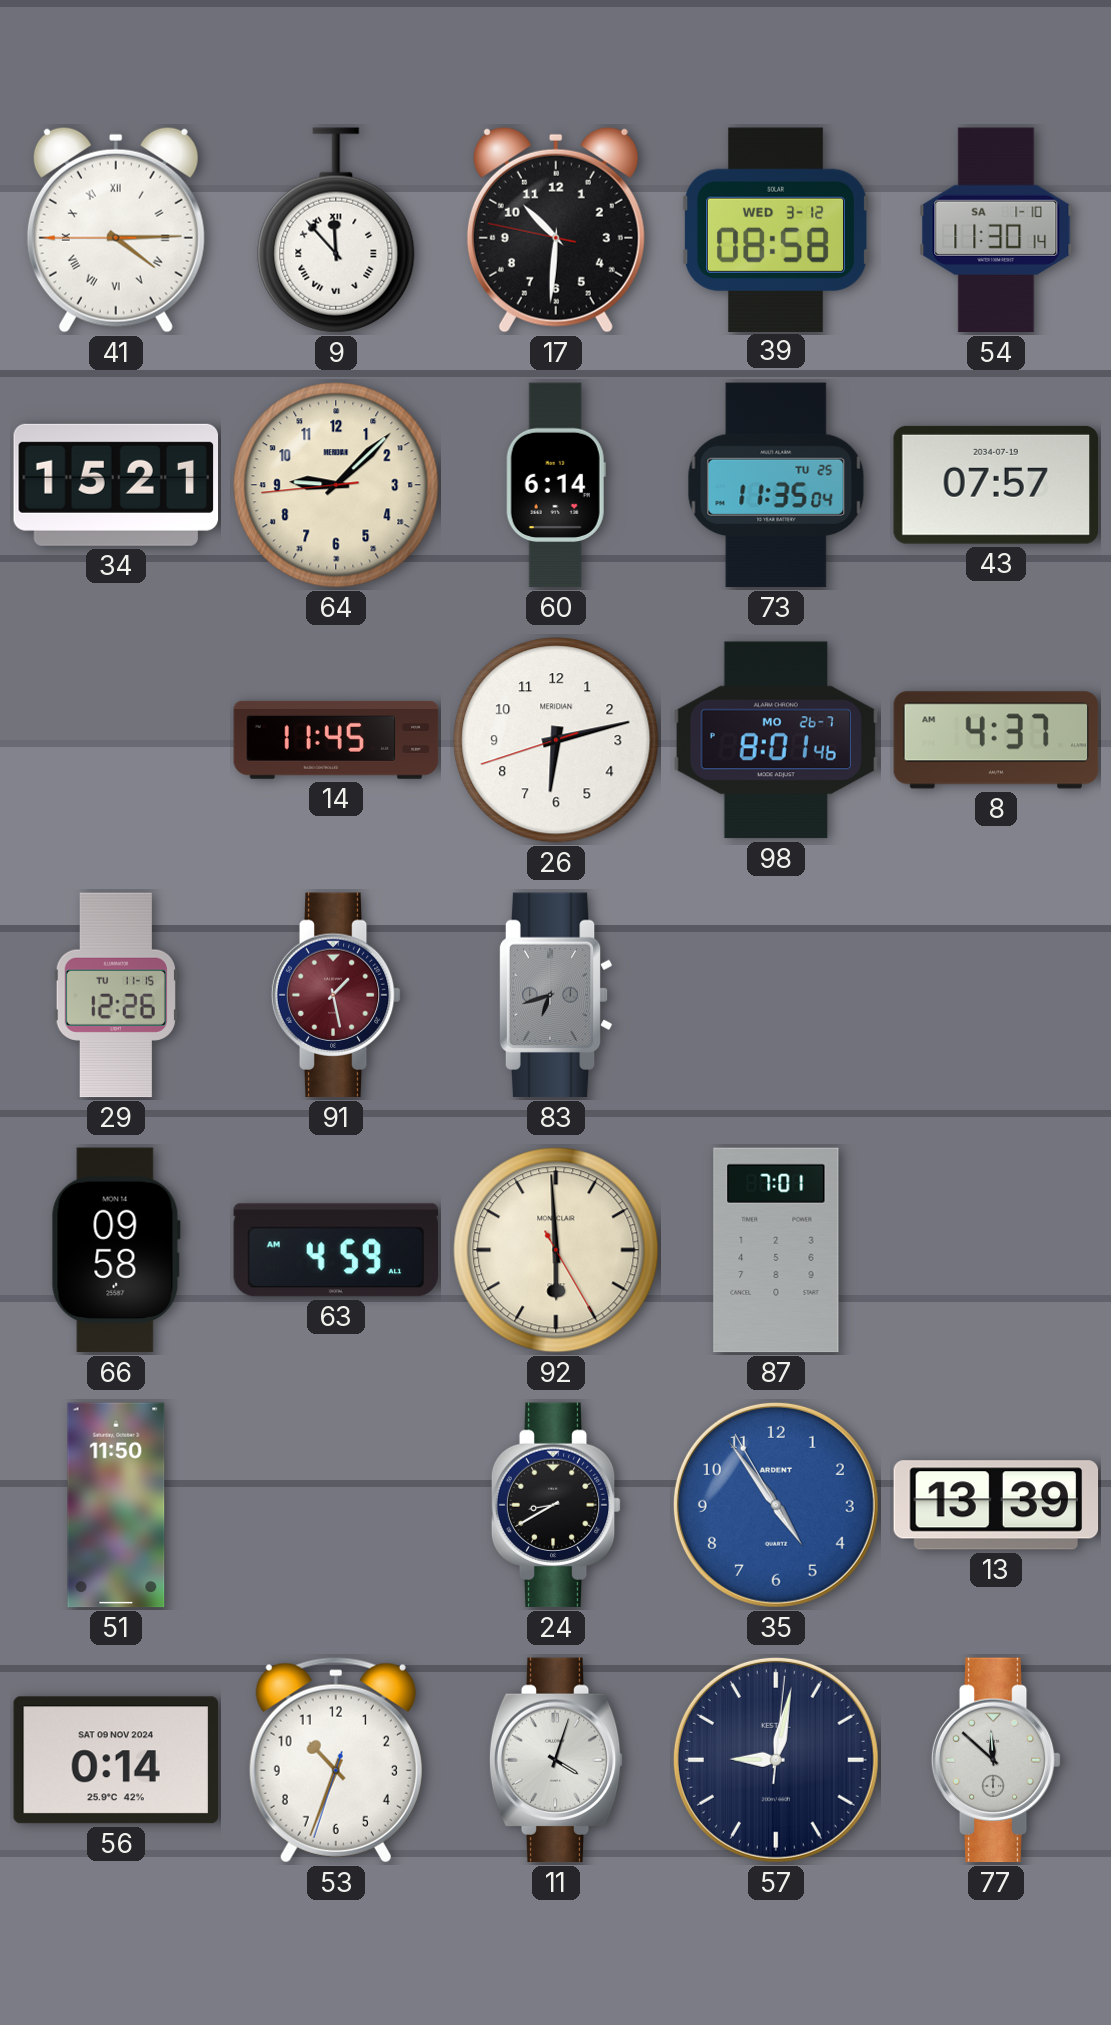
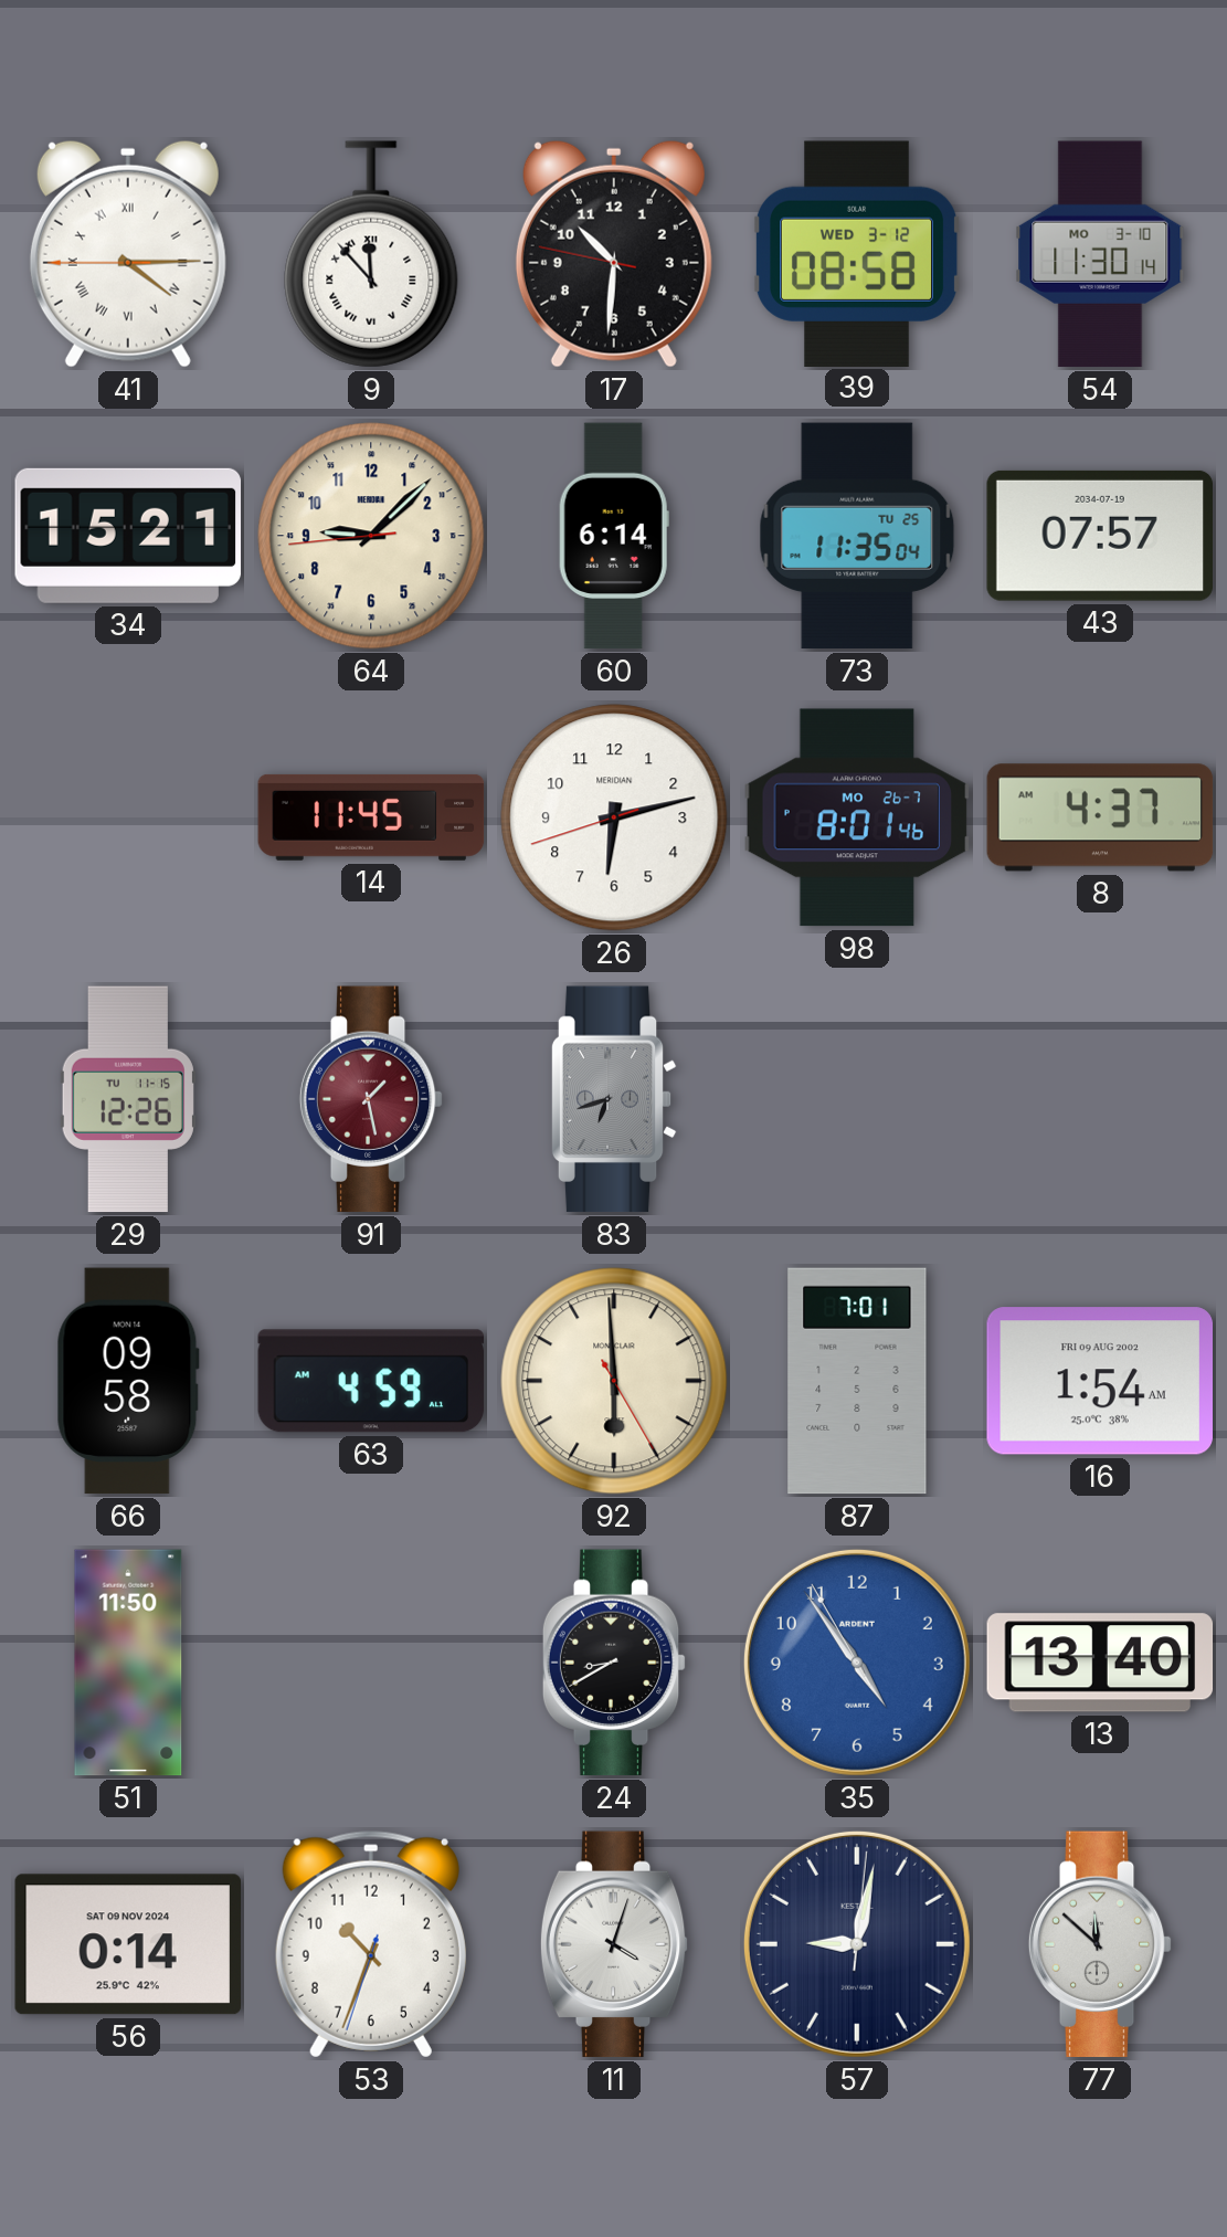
54 date: SA 1-10 -> MO 3-10
16: none -> 1:54
13: 13:39 -> 13:40
